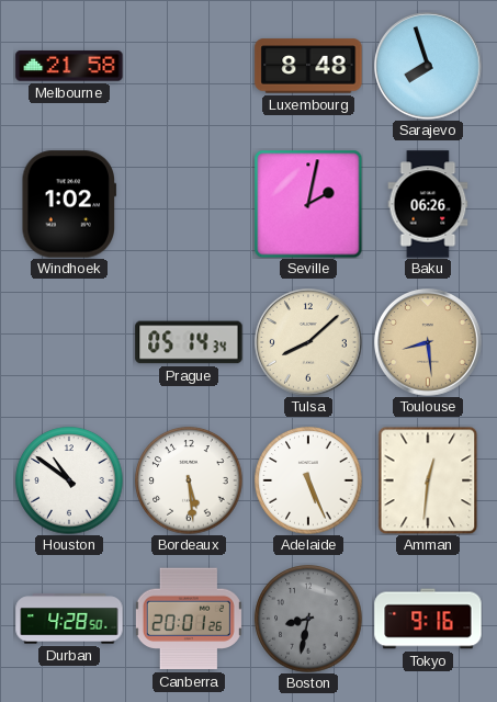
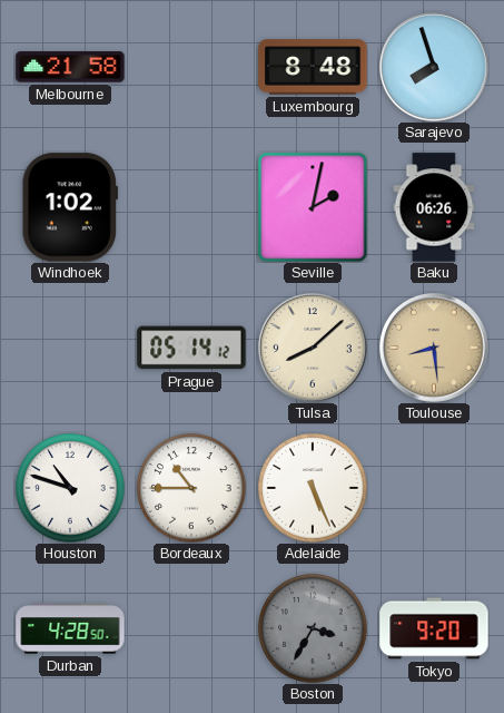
Prague: 05:14:34 -> 05:14:12
Houston: 10:51 -> 10:48
Bordeaux: 5:29 -> 10:45
Amman: 12:31 -> none
Canberra: 20:01 -> none
Boston: 8:32 -> 3:35
Tokyo: 9:16 -> 9:20
